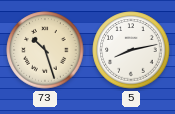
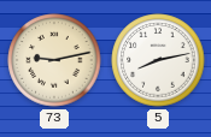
73: 10:27 -> 9:13
